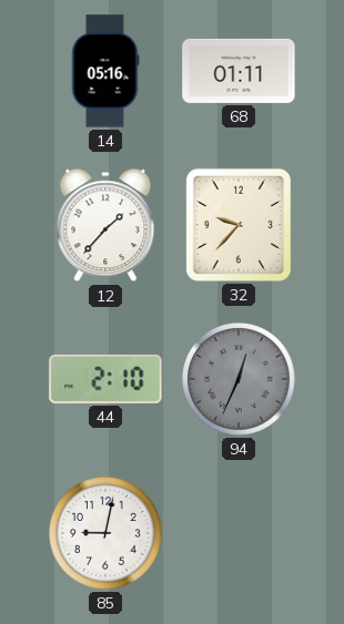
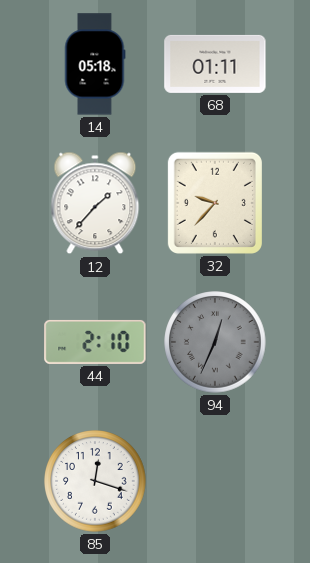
14: 05:16 -> 05:18
85: 9:02 -> 12:18
